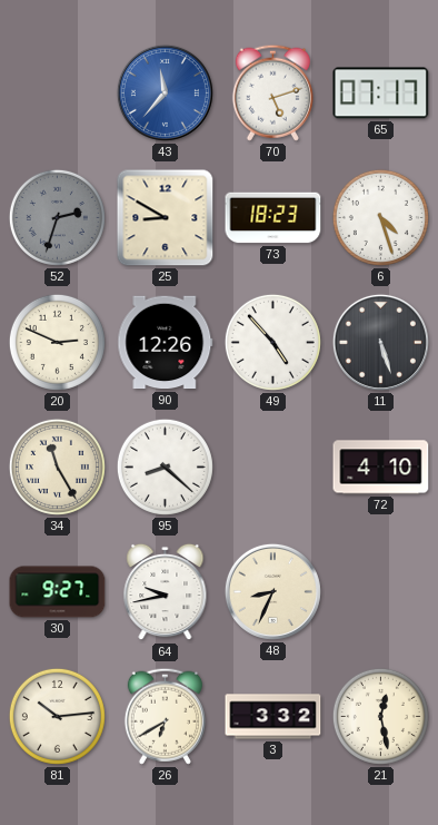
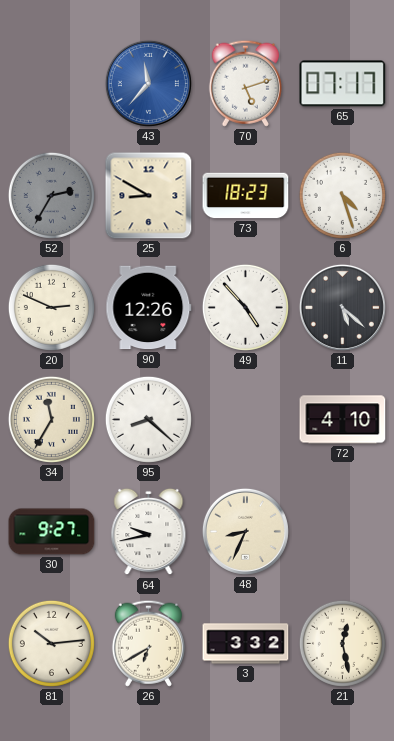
52: 2:33 -> 2:35
11: 5:27 -> 5:22
34: 11:25 -> 11:35
